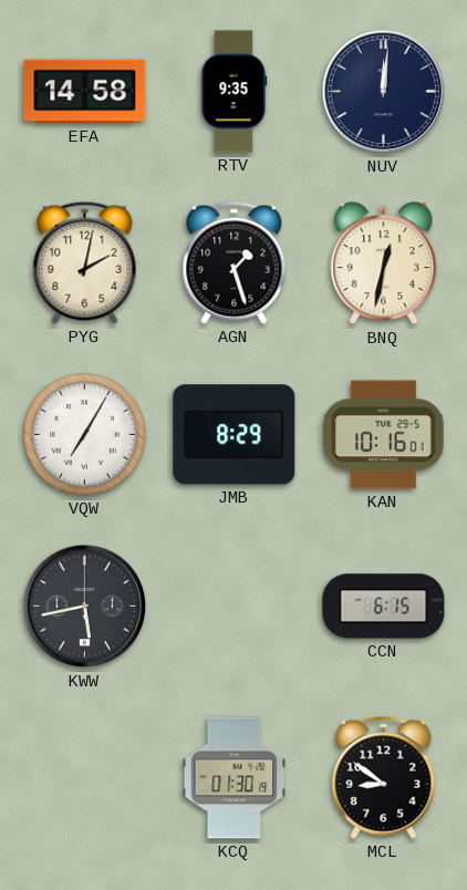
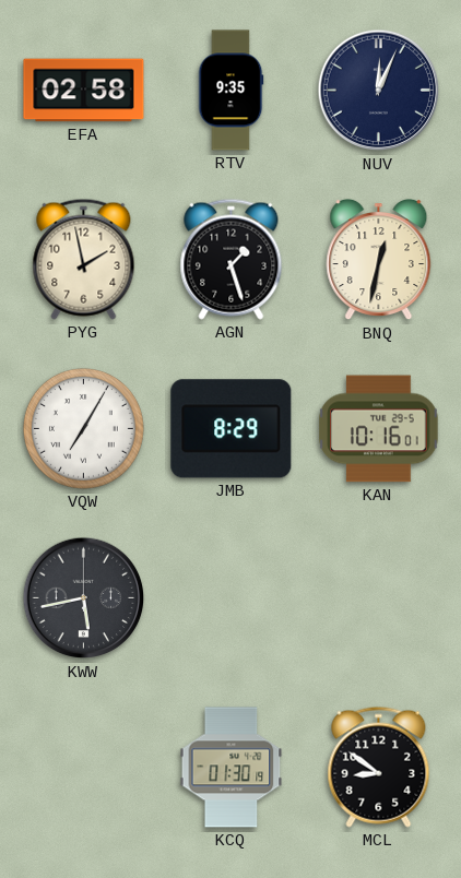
EFA: 14:58 -> 02:58
NUV: 12:01 -> 12:04
PYG: 2:02 -> 1:58
CCN: 6:15 -> none
